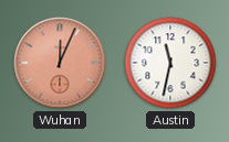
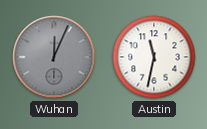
Wuhan dial: salmon -> grey
